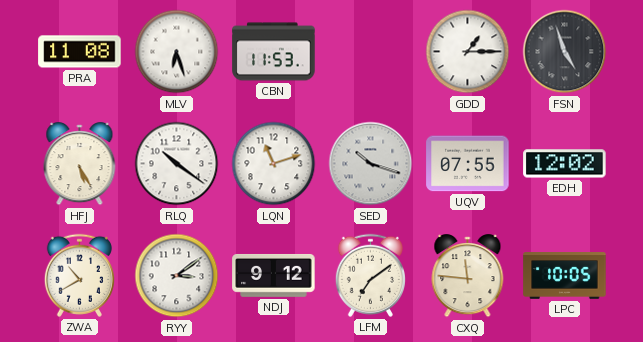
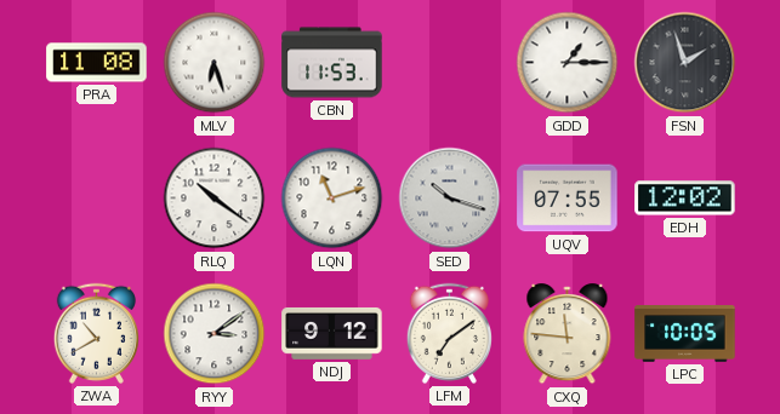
FSN: 4:57 -> 1:57
HFJ: 5:25 -> none
